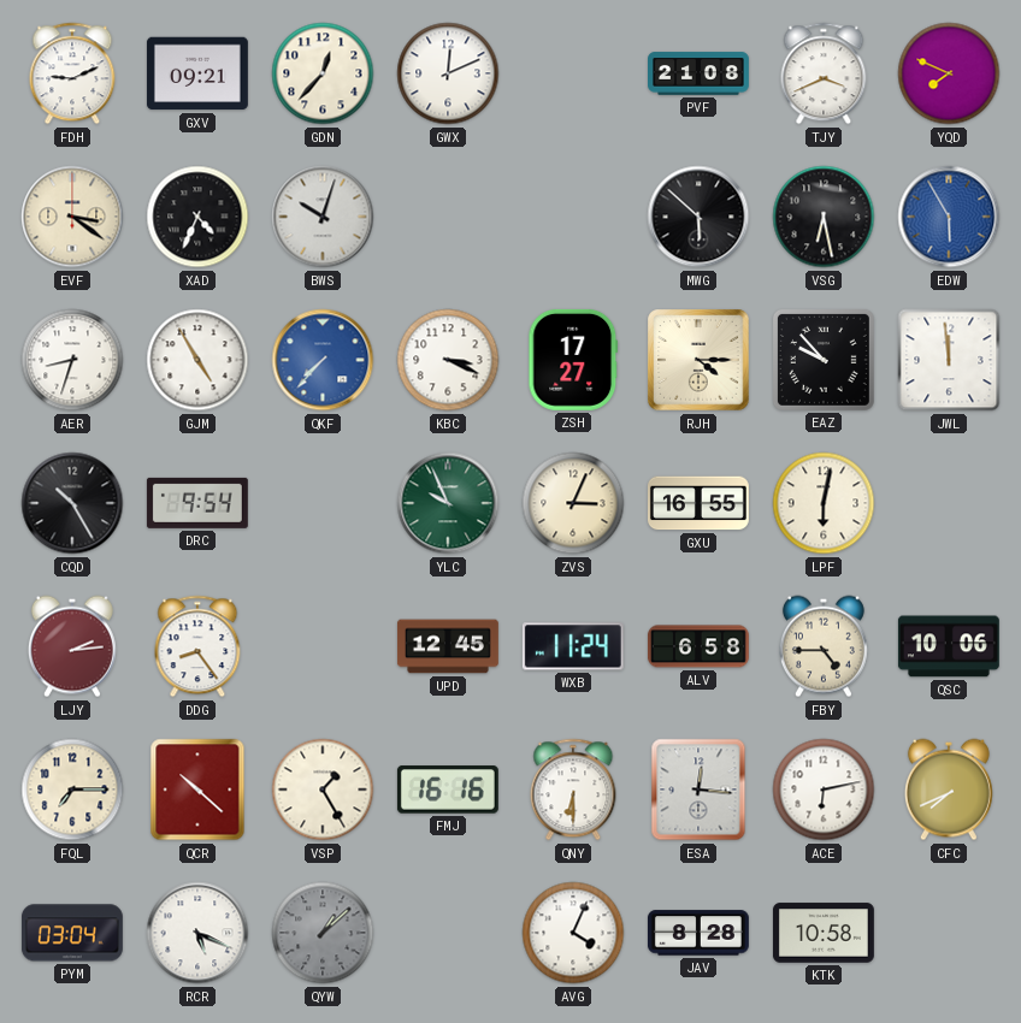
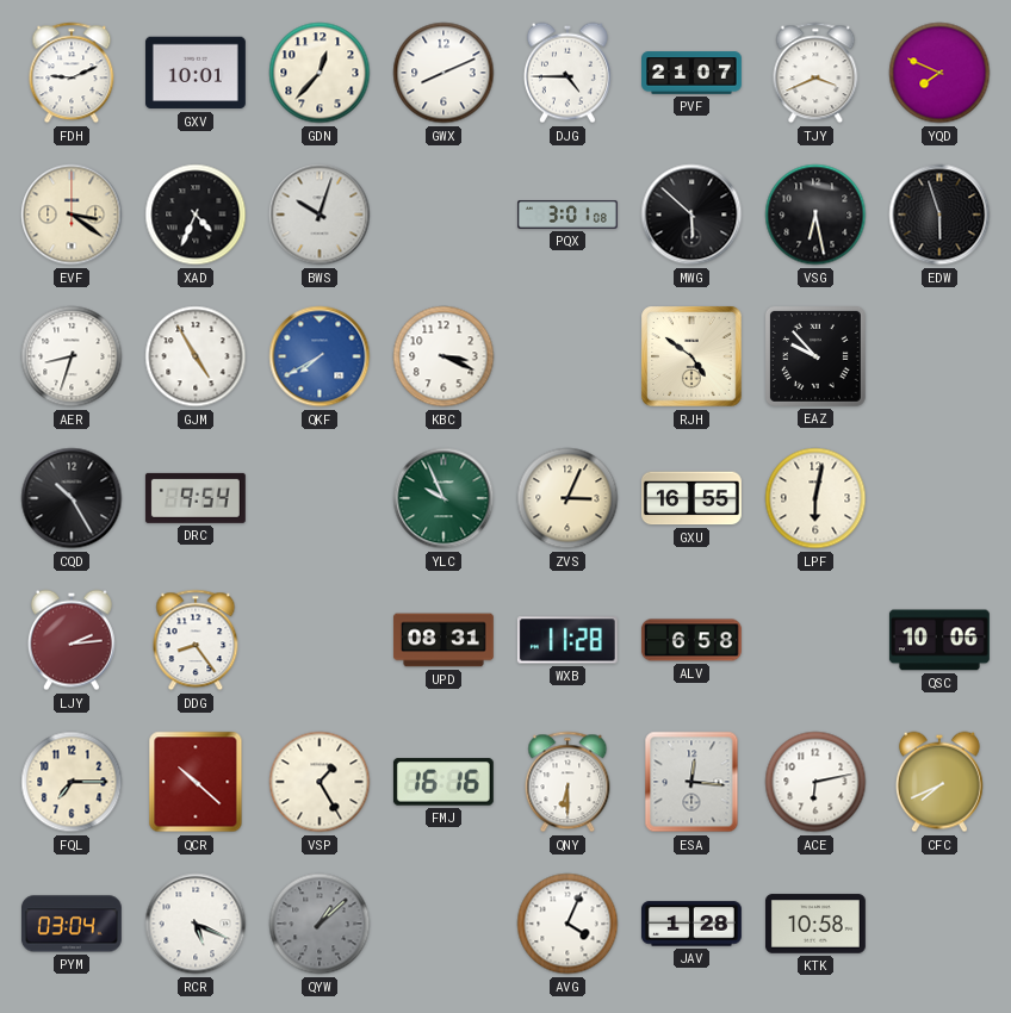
GXV: 09:21 -> 10:01
GWX: 12:11 -> 8:11
DJG: none -> 4:45
PVF: 21:08 -> 21:07
PQX: none -> 3:01
EDW: 5:55 -> 5:57
EDW dial: blue -> black
QKF: 7:37 -> 7:40
ZSH: 17:27 -> none
RJH: 4:15 -> 4:51
JWL: 11:59 -> none
UPD: 12:45 -> 08:31
WXB: 11:24 -> 11:28
FBY: 4:45 -> none
JAV: 8:28 -> 1:28
